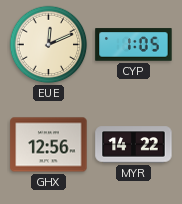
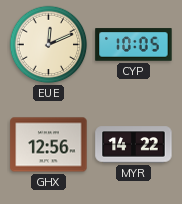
CYP: 1:05 -> 10:05
